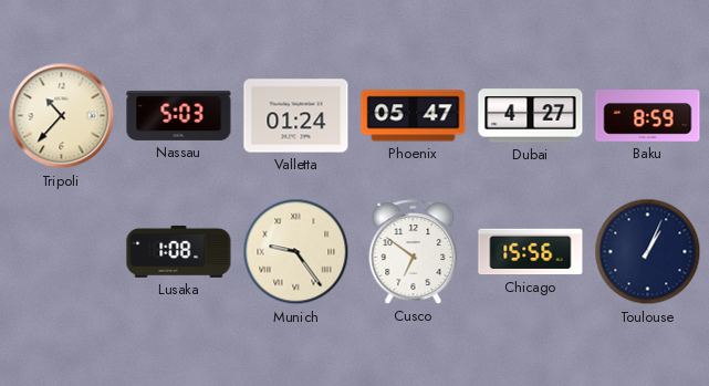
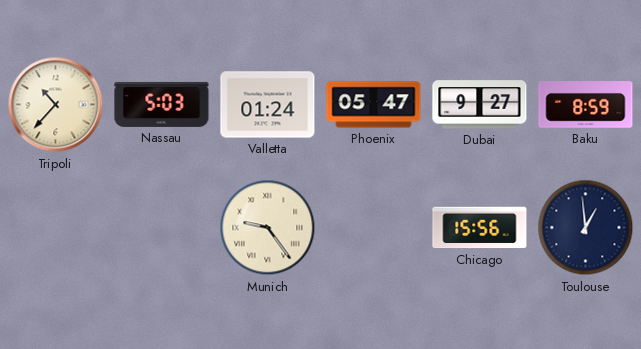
Dubai: 4:27 -> 9:27
Lusaka: 1:08 -> none
Cusco: 6:51 -> none
Toulouse: 1:04 -> 12:59
